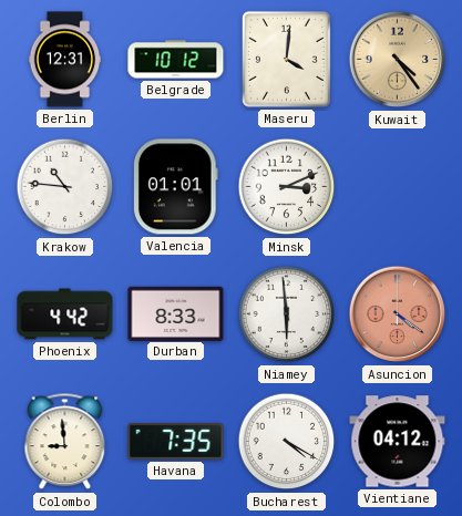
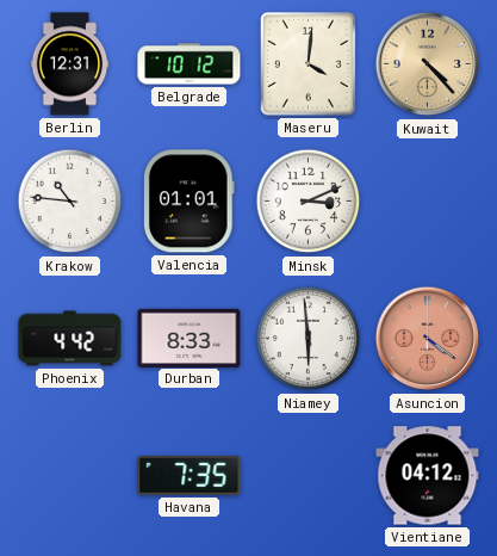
Kuwait: 4:24 -> 4:23
Colombo: 8:59 -> none
Bucharest: 4:20 -> none
